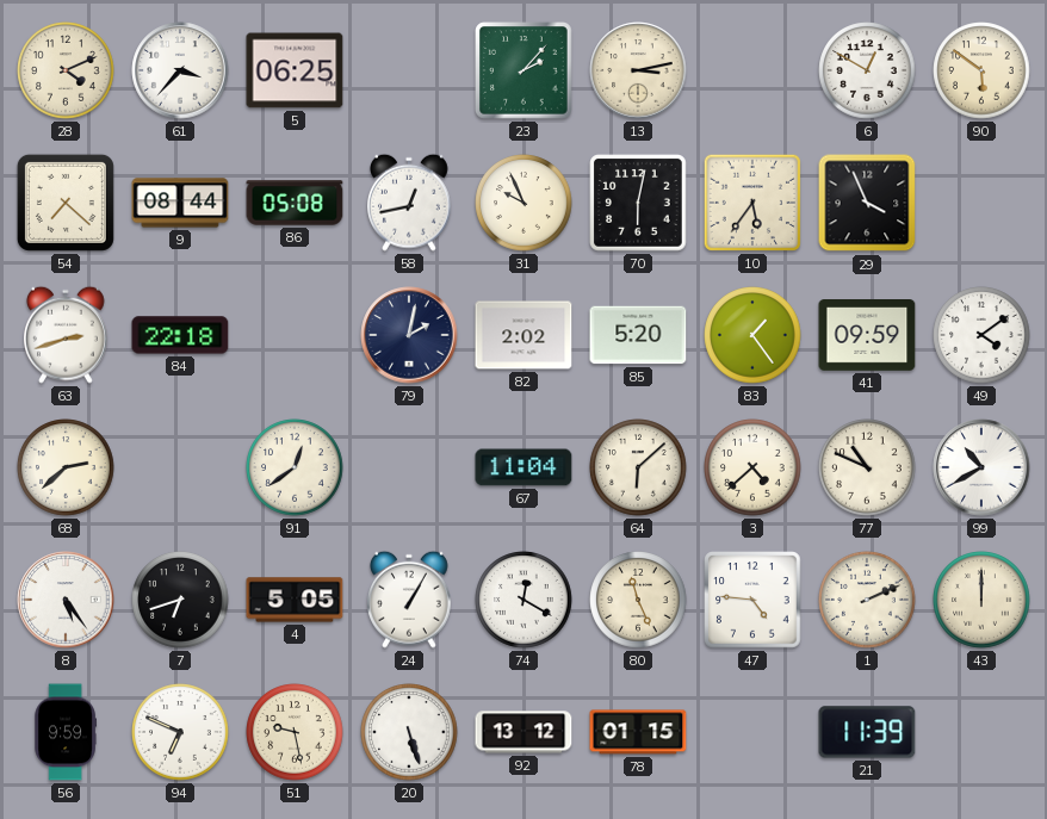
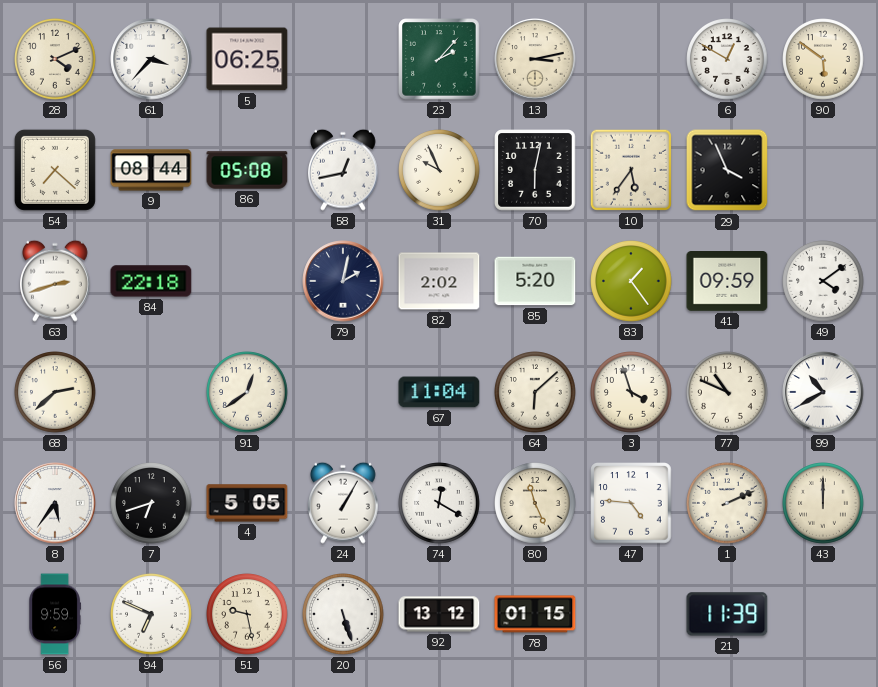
3: 4:38 -> 3:57
8: 5:24 -> 5:36
